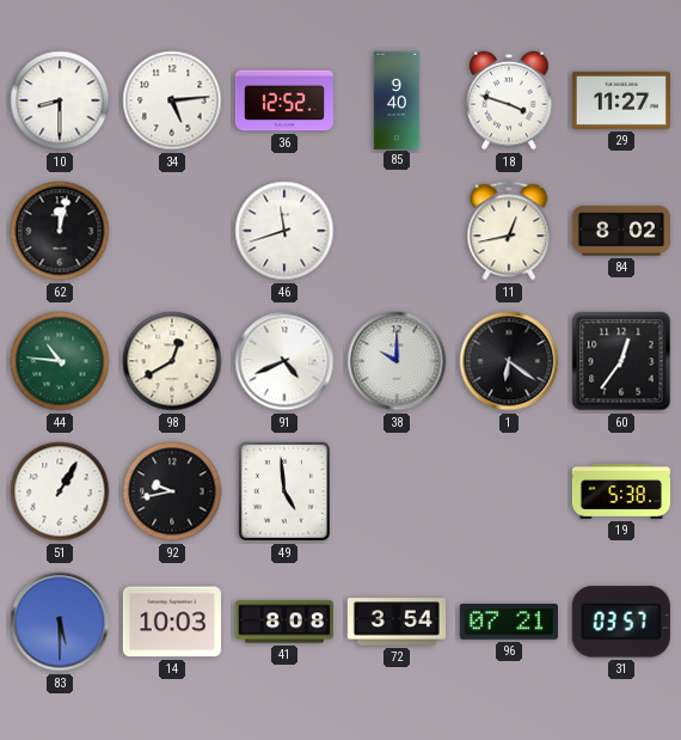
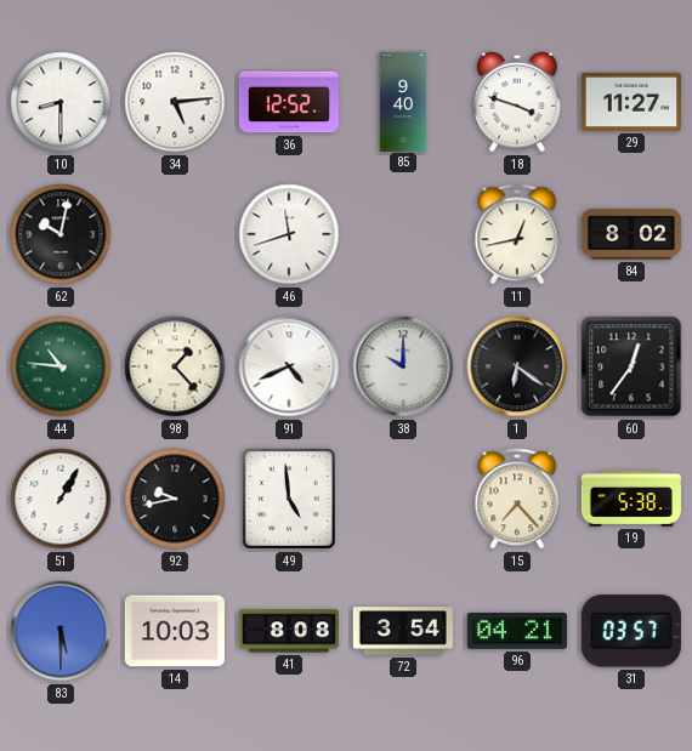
62: 12:02 -> 10:02
98: 12:40 -> 1:23
15: none -> 7:23
96: 07:21 -> 04:21
